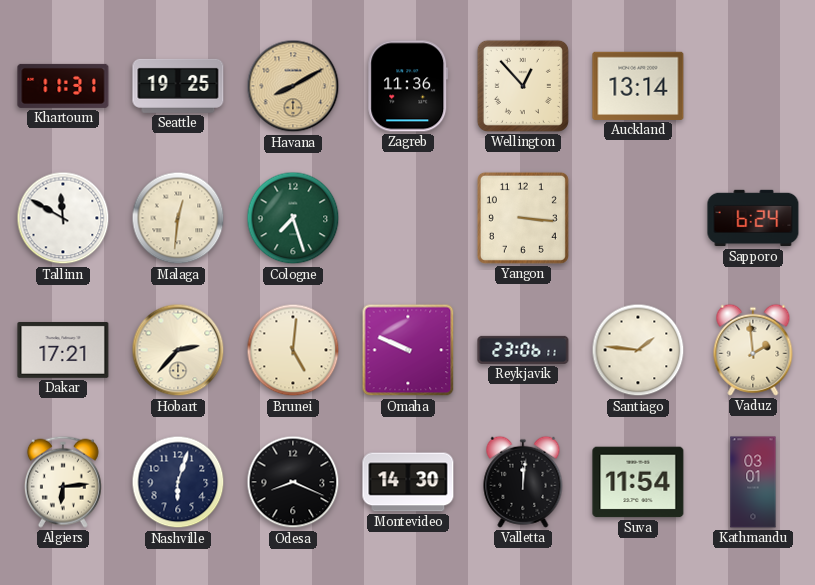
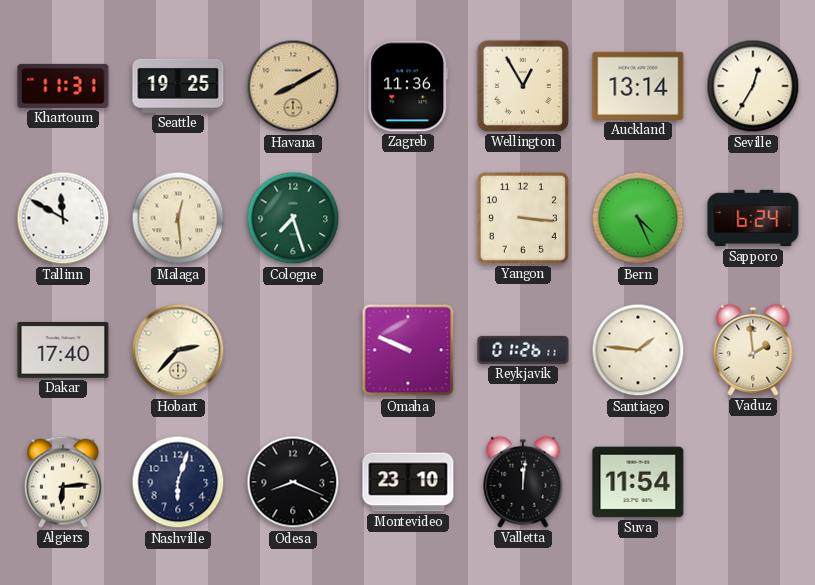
Wellington: 12:53 -> 12:55
Seville: none -> 12:35
Malaga: 12:31 -> 12:29
Bern: none -> 4:26
Dakar: 17:21 -> 17:40
Brunei: 5:01 -> none
Reykjavik: 23:06 -> 01:26
Montevideo: 14:30 -> 23:10
Kathmandu: 03:01 -> none
